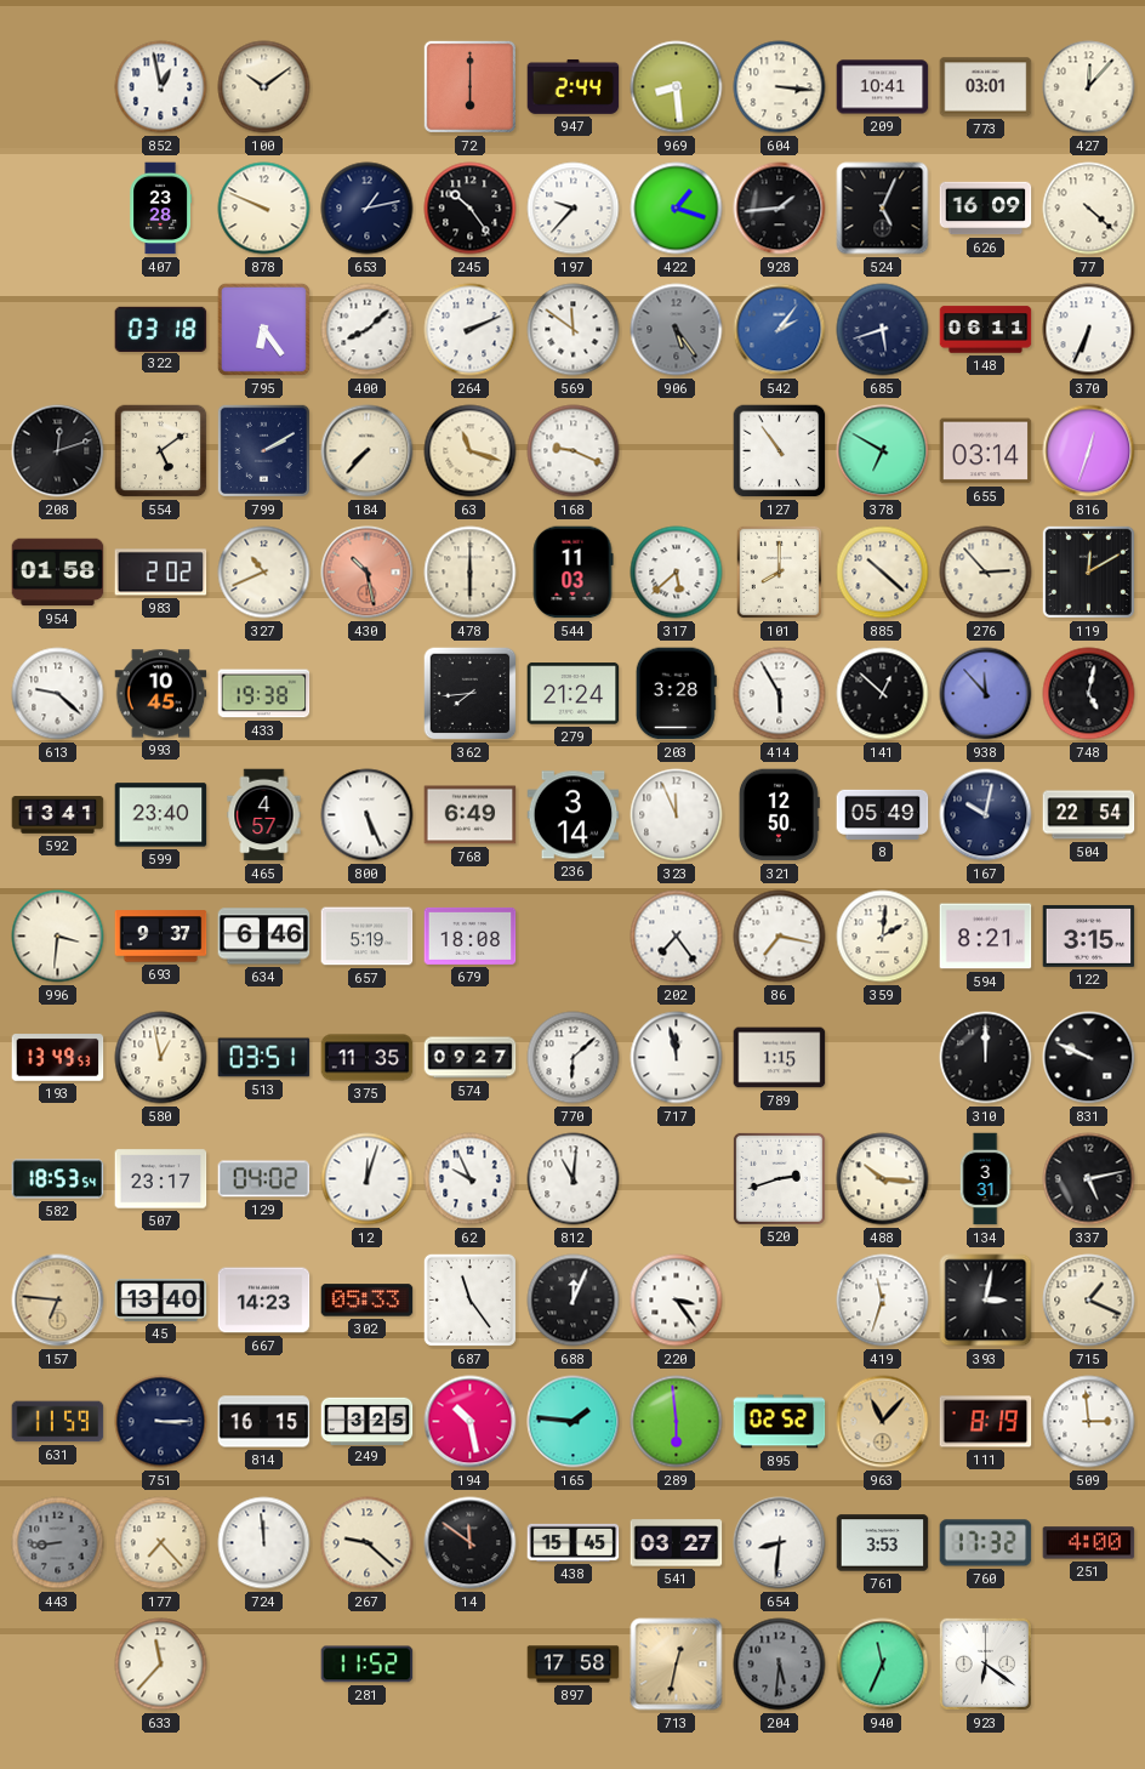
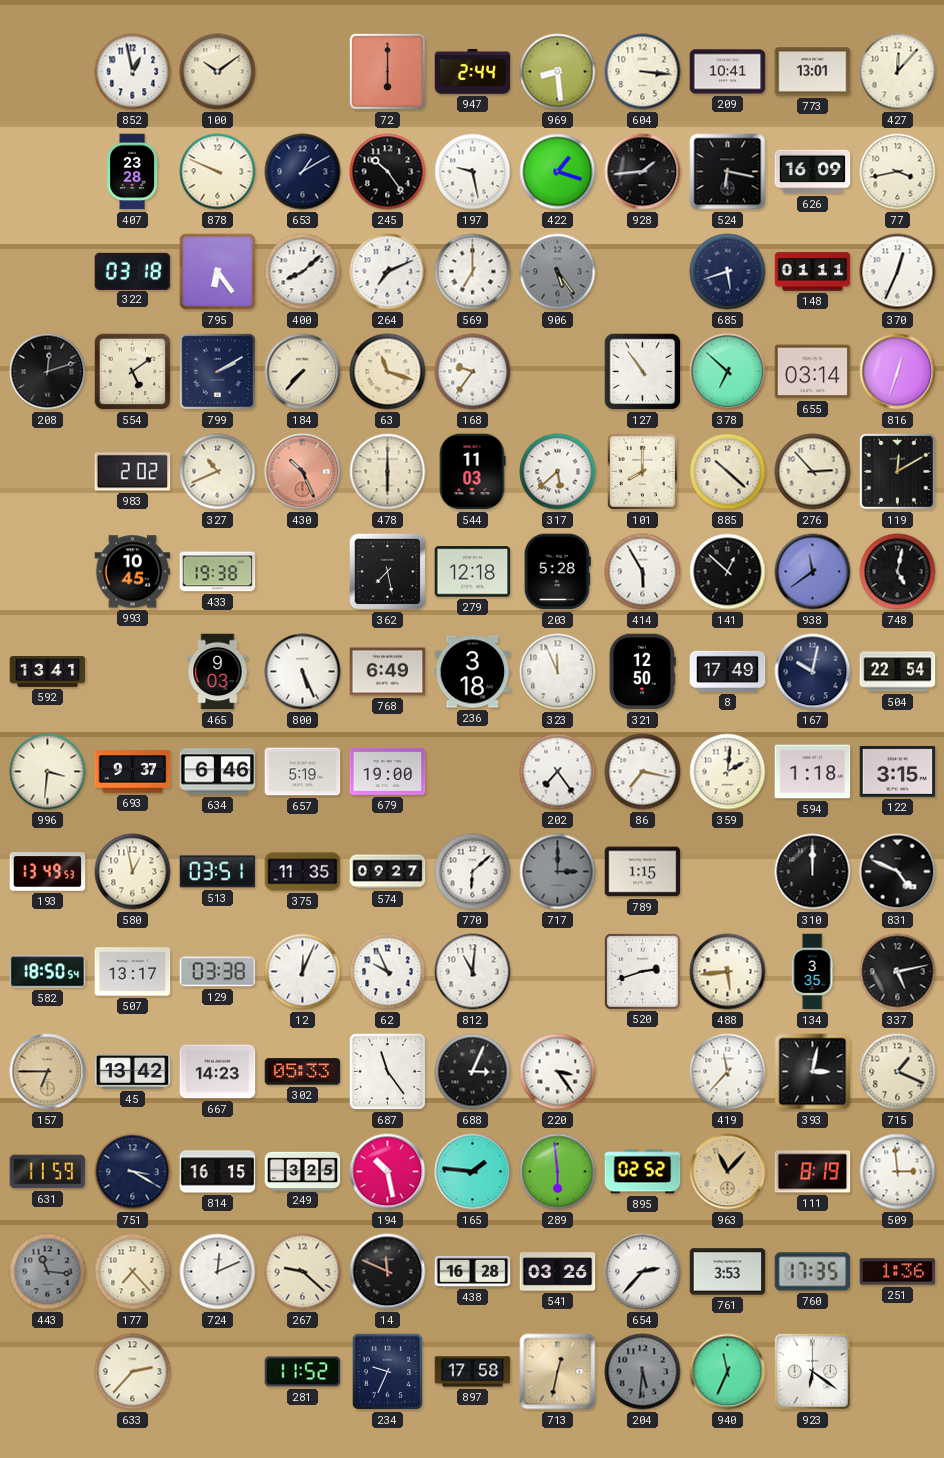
773: 03:01 -> 13:01
653: 1:13 -> 1:10
197: 9:37 -> 9:28
524: 5:04 -> 6:17
77: 4:22 -> 3:43
264: 2:11 -> 7:11
569: 11:51 -> 7:00
542: 2:06 -> none
148: 06:11 -> 01:11
370: 6:34 -> 12:34
168: 9:19 -> 9:36
378: 6:50 -> 6:52
954: 01:58 -> none
430: 10:28 -> 10:26
613: 9:22 -> none
362: 7:44 -> 7:28
279: 21:24 -> 12:18
203: 3:28 -> 5:28
938: 11:53 -> 11:39
599: 23:40 -> none
465: 4:57 -> 9:03
236: 3:14 -> 3:18
8: 05:49 -> 17:49
679: 18:08 -> 19:00
594: 8:21 -> 1:18
717: 11:58 -> 3:00
717 dial: white -> grey
831: 9:49 -> 4:49
582: 18:53 -> 18:50
507: 23:17 -> 13:17
129: 04:02 -> 03:38
12: 12:03 -> 12:04
488: 10:16 -> 5:44
134: 3:31 -> 3:35
157: 6:46 -> 6:45
45: 13:40 -> 13:42
688: 12:04 -> 3:04
419: 11:33 -> 11:37
751: 3:15 -> 3:20
443: 8:44 -> 11:16
724: 11:59 -> 12:11
14: 11:51 -> 11:49
438: 15:45 -> 16:28
541: 03:27 -> 03:26
654: 8:31 -> 2:37
760: 17:32 -> 17:35
251: 4:00 -> 1:36
633: 11:37 -> 2:37
234: none -> 9:34
